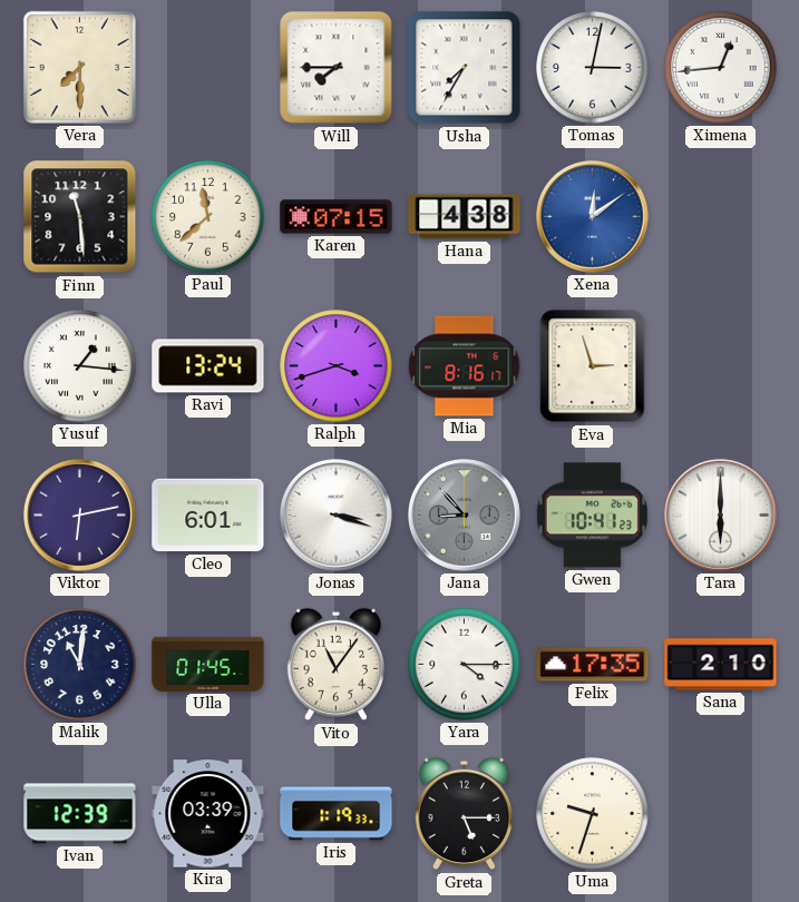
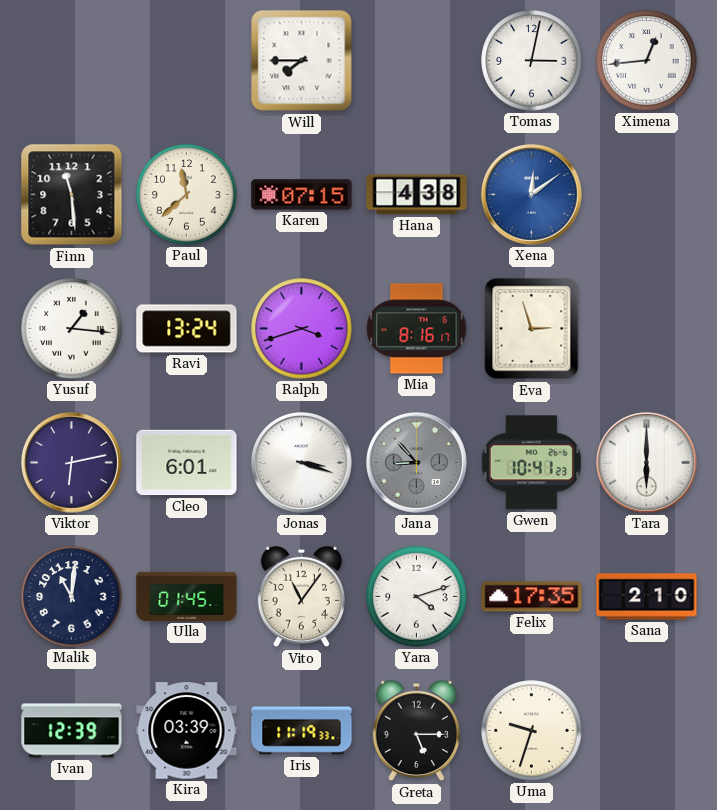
Vera: 7:30 -> none
Usha: 7:35 -> none
Yara: 4:15 -> 4:12
Iris: 1:19 -> 11:19
